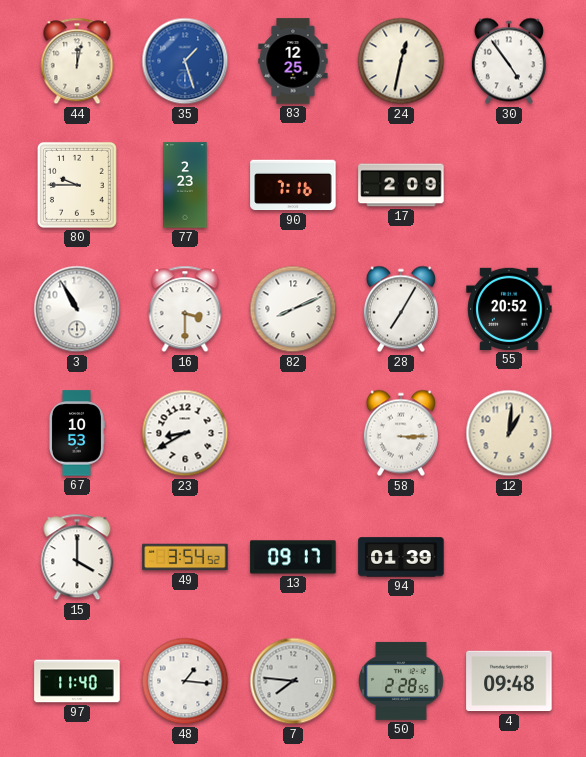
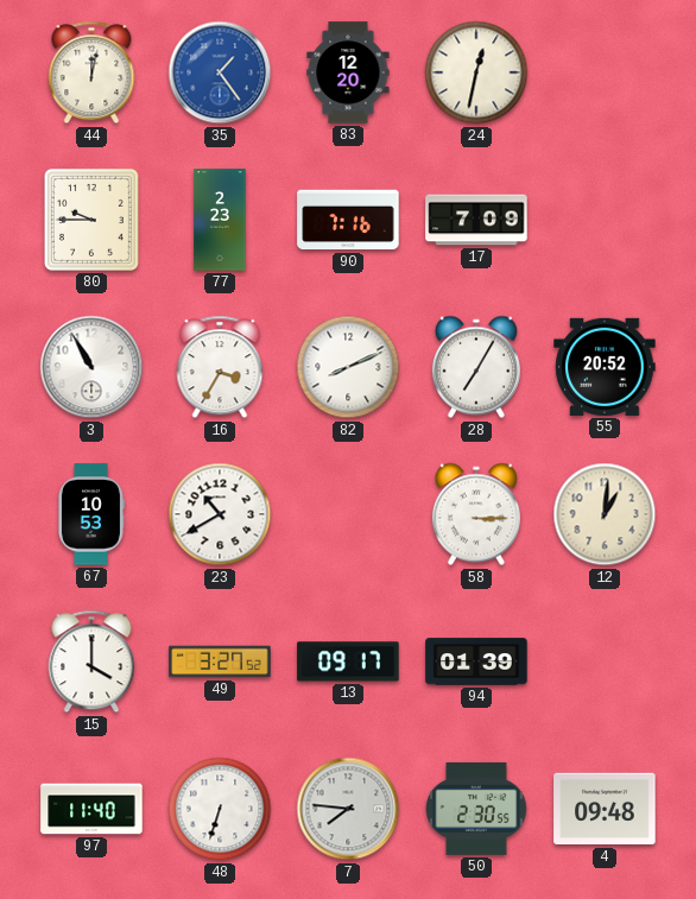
35: 1:27 -> 1:24
83: 12:25 -> 12:20
30: 4:54 -> none
17: 2:09 -> 7:09
16: 3:30 -> 3:35
23: 8:40 -> 10:40
49: 3:54 -> 3:27
48: 1:16 -> 6:33
50: 2:28 -> 2:30
